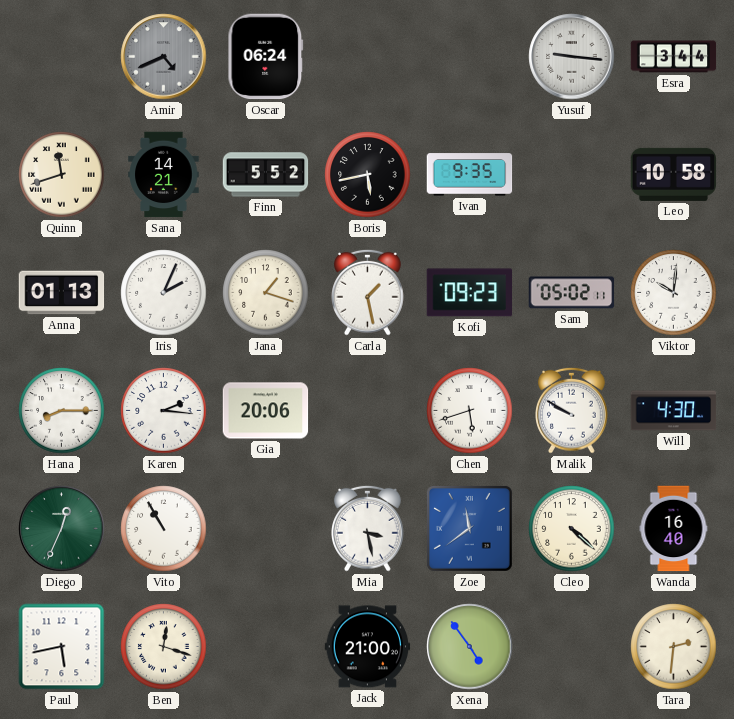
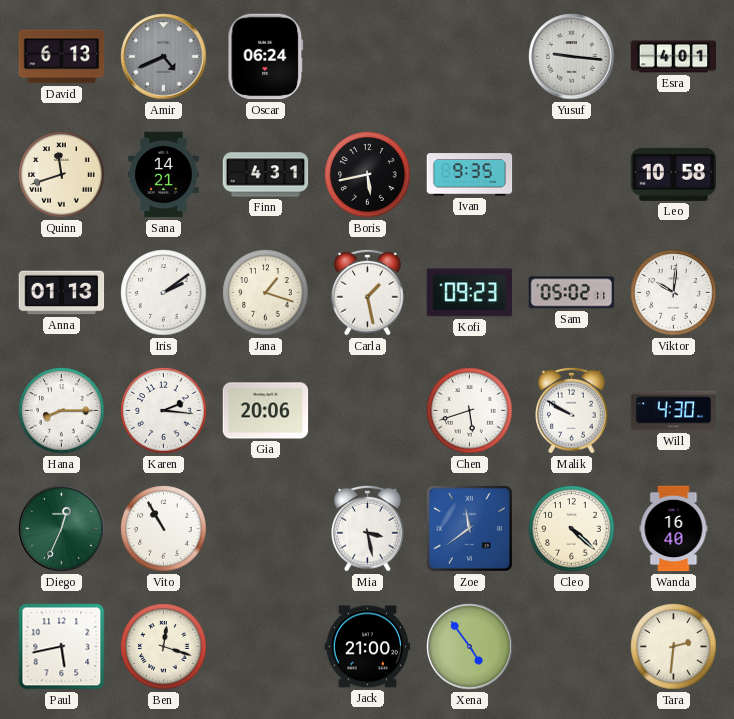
David: none -> 6:13
Esra: 3:44 -> 4:01
Finn: 5:52 -> 4:31
Iris: 2:04 -> 2:09
